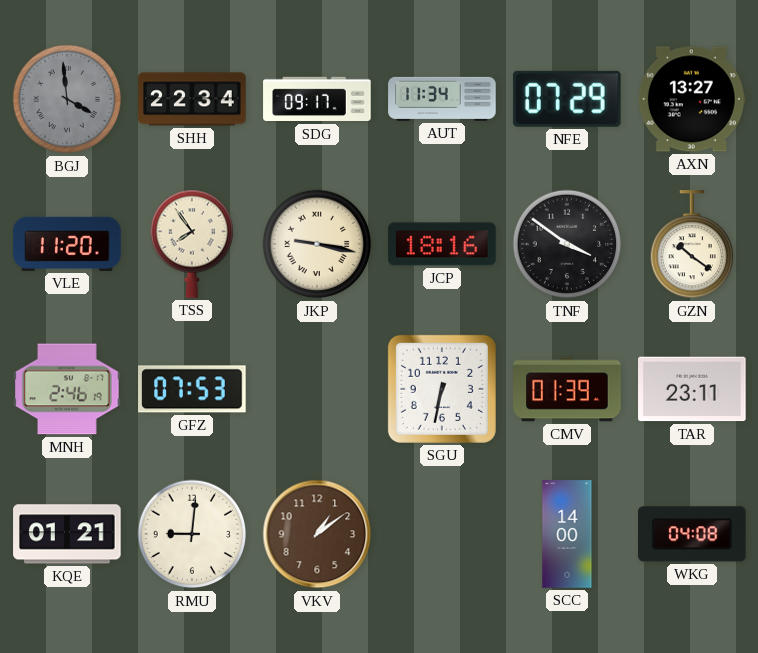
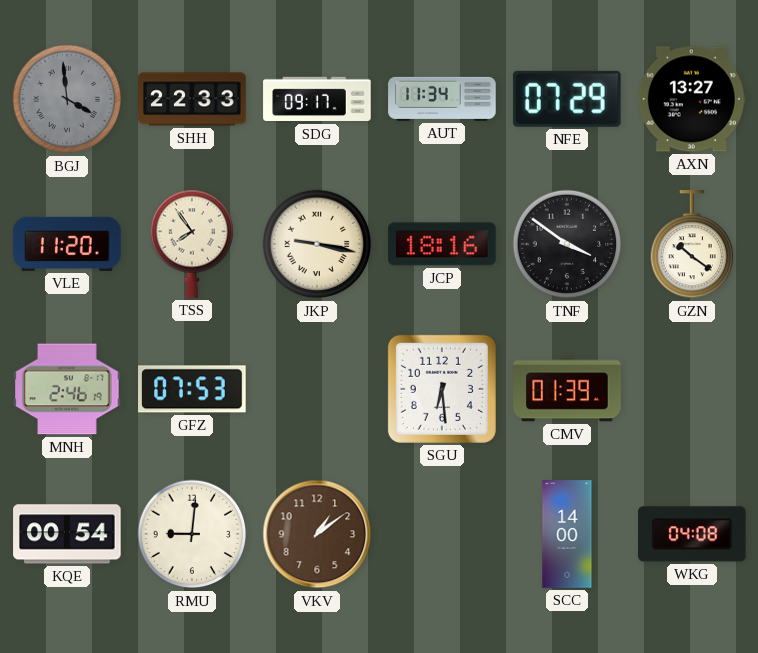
SHH: 22:34 -> 22:33
SGU: 6:32 -> 6:29
TAR: 23:11 -> none
KQE: 01:21 -> 00:54
